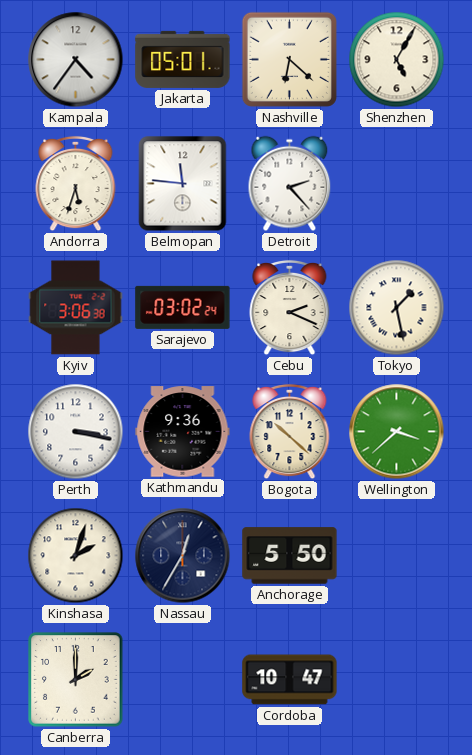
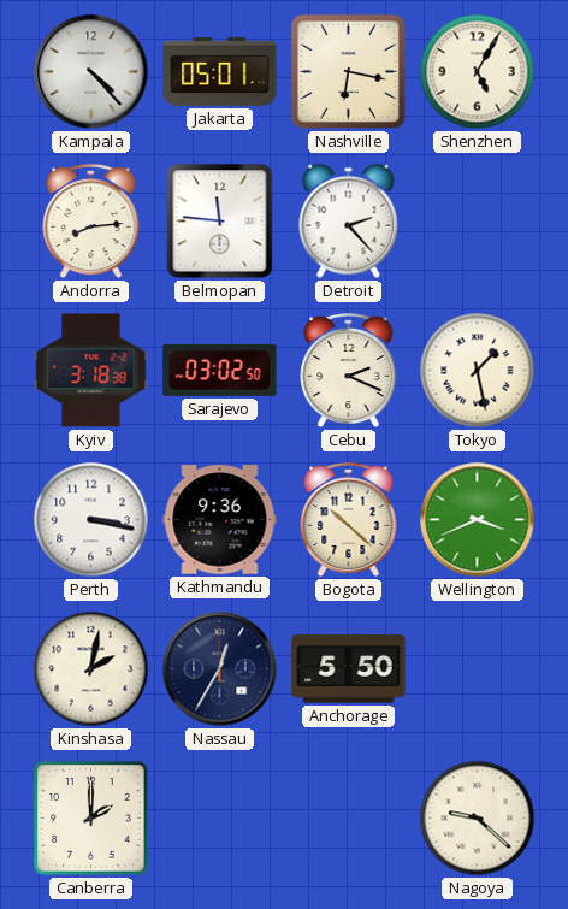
Kampala: 4:36 -> 4:23
Nashville: 6:22 -> 6:17
Andorra: 5:33 -> 8:14
Kyiv: 3:06 -> 3:18
Sarajevo: 03:02:24 -> 03:02:50
Wellington: 3:38 -> 3:41
Kinshasa: 2:03 -> 2:02
Cordoba: 10:47 -> none
Nagoya: none -> 9:22
